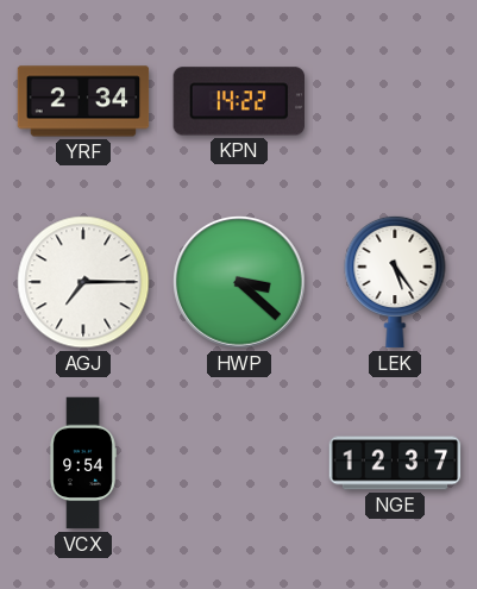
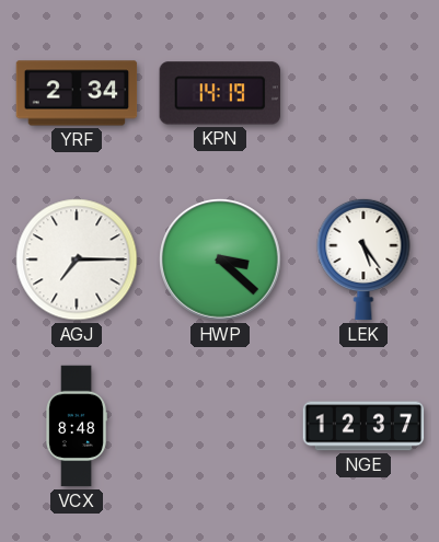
KPN: 14:22 -> 14:19
VCX: 9:54 -> 8:48
